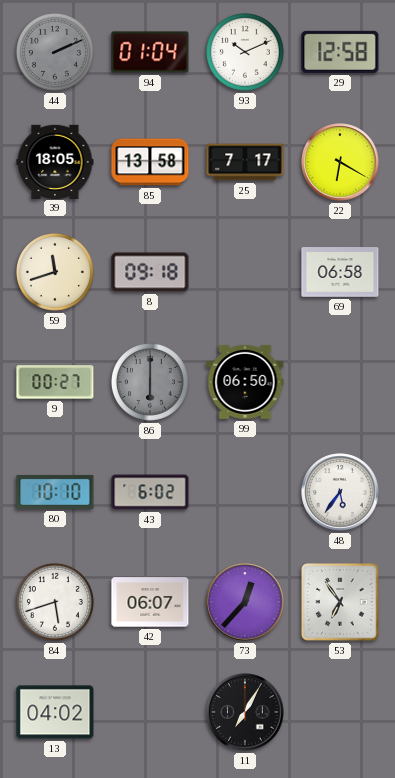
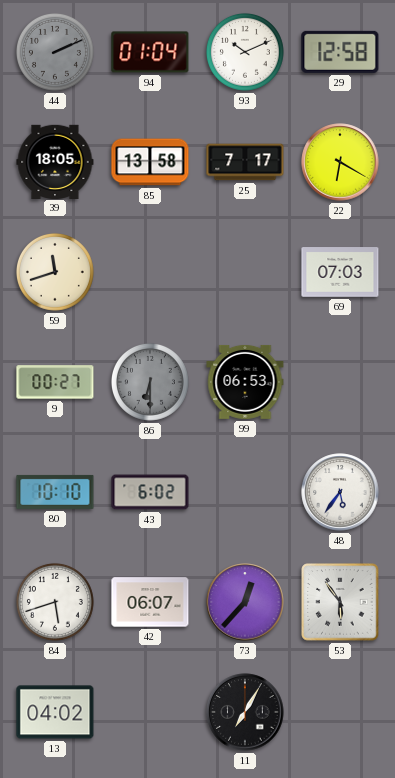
8: 09:18 -> none
69: 06:58 -> 07:03
86: 6:00 -> 6:30
99: 06:50 -> 06:53
53: 6:54 -> 5:54
